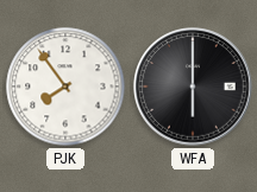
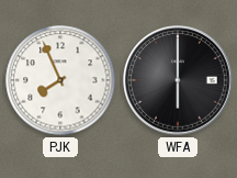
PJK: 7:54 -> 7:56
